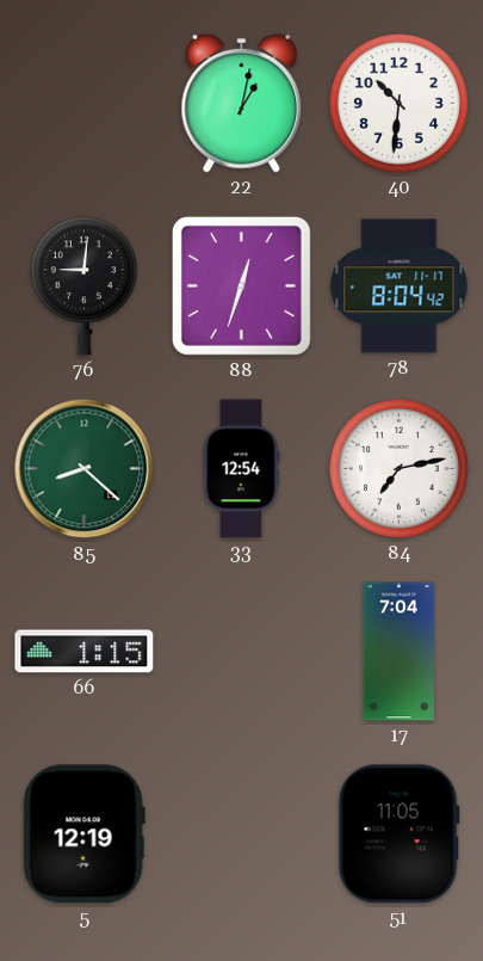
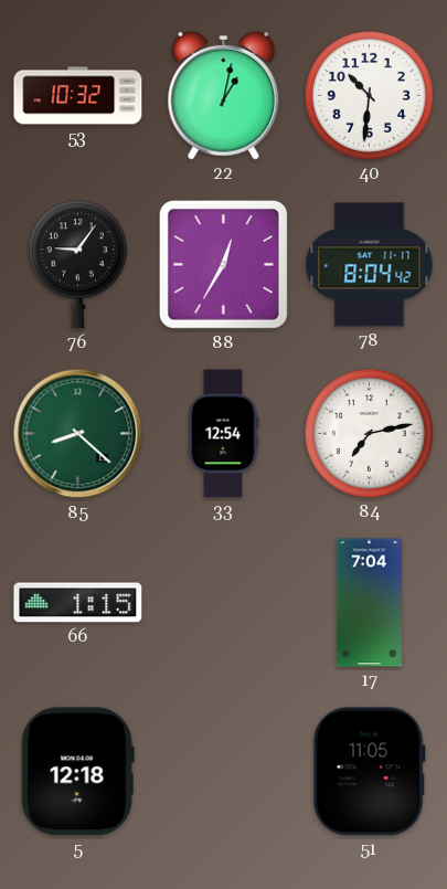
53: none -> 10:32
76: 9:01 -> 9:06
88: 12:33 -> 12:35
5: 12:19 -> 12:18
